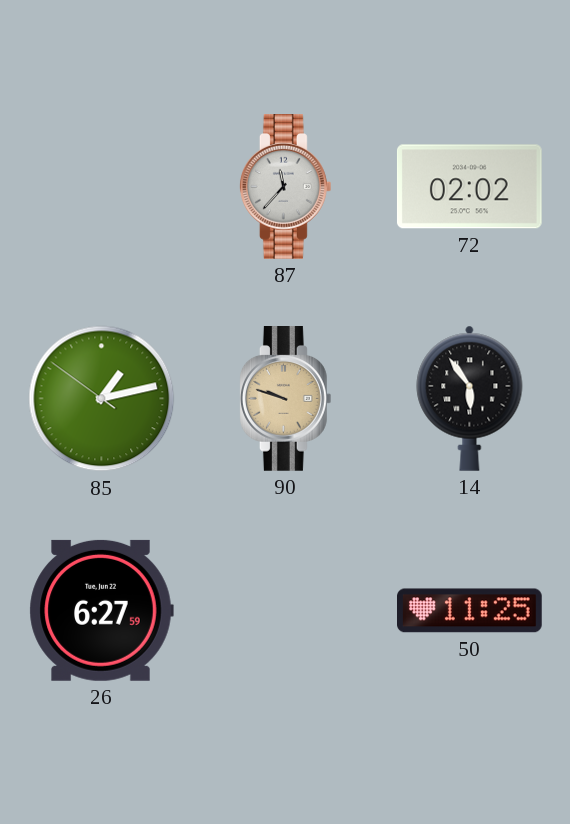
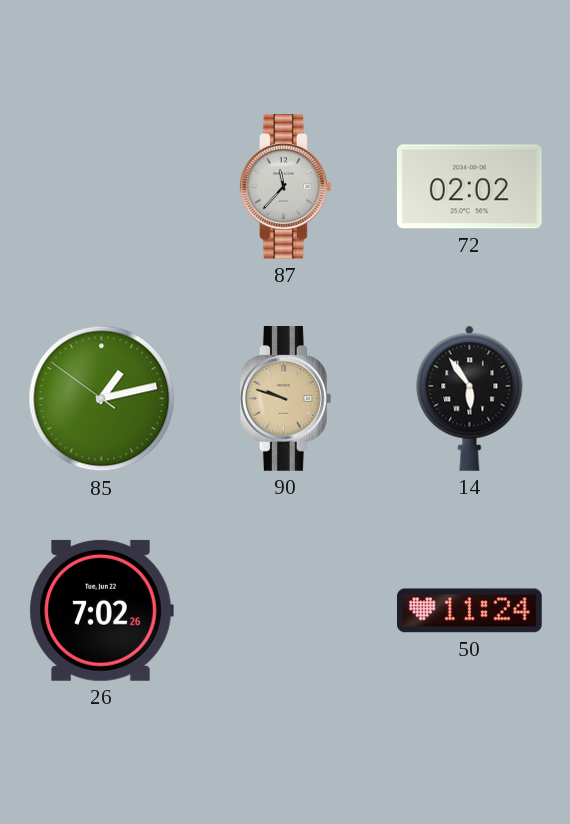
26: 6:27 -> 7:02
50: 11:25 -> 11:24
